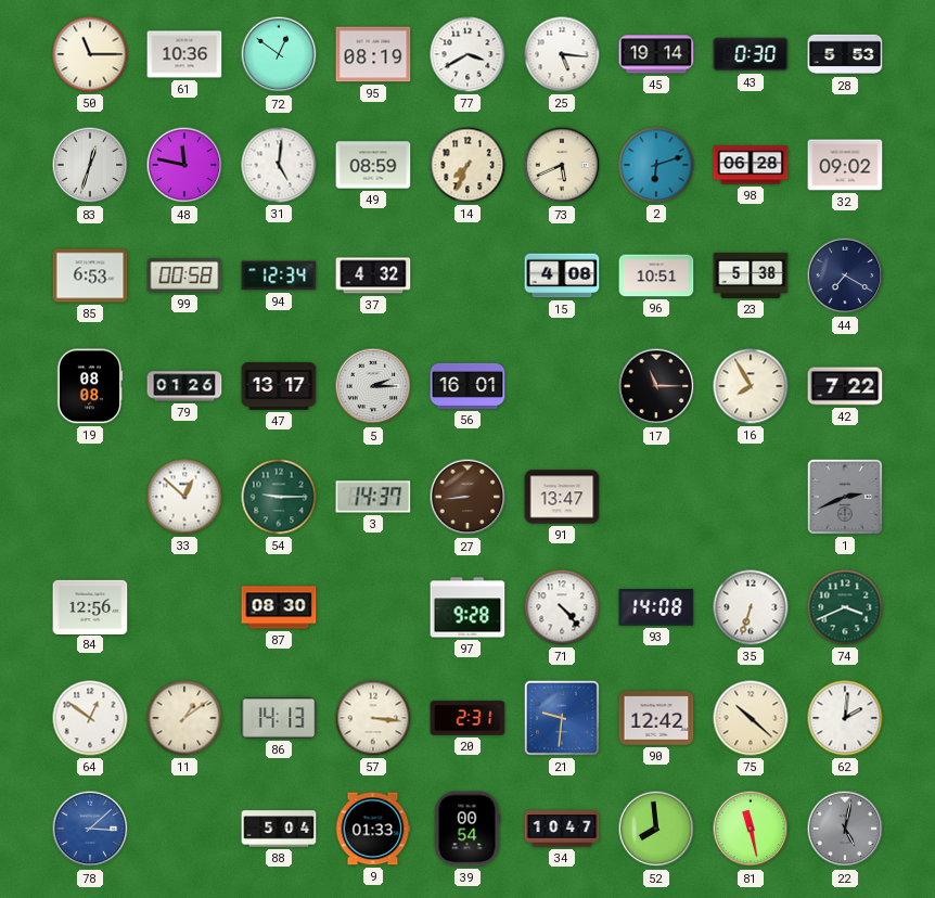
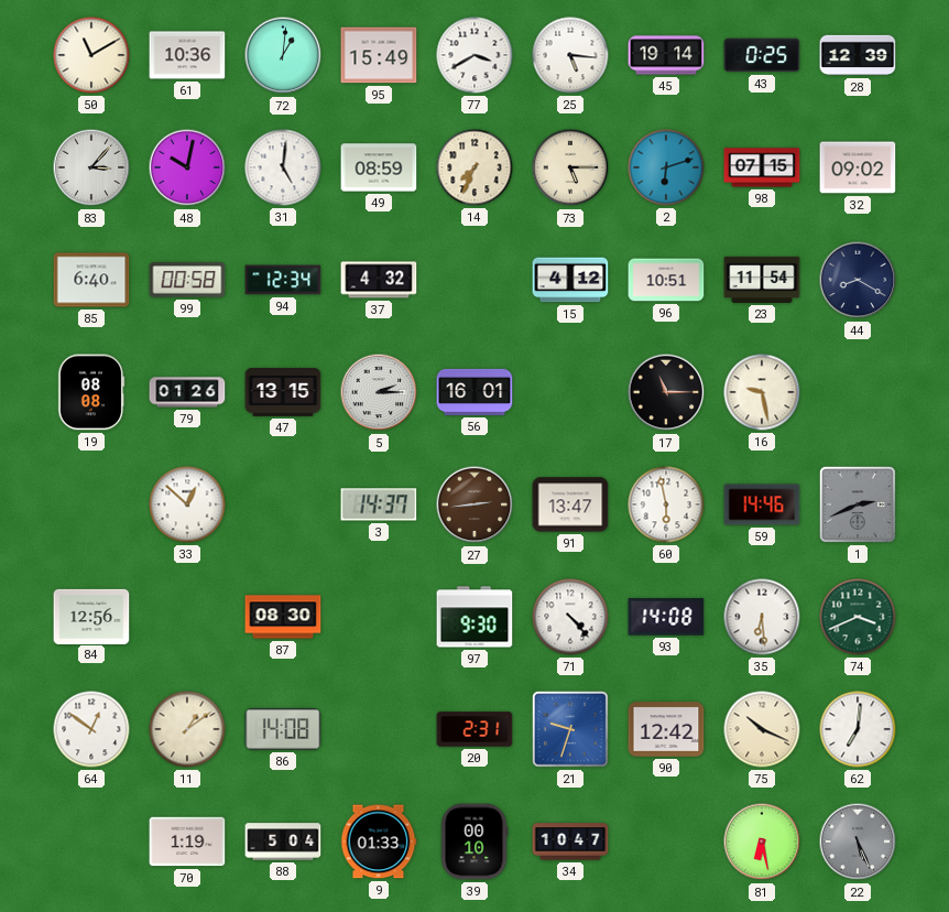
50: 11:15 -> 11:10
72: 12:51 -> 1:01
95: 08:19 -> 15:49
43: 0:30 -> 0:25
28: 5:53 -> 12:39
83: 12:33 -> 3:07
48: 11:47 -> 10:02
73: 5:41 -> 5:15
98: 06:28 -> 07:15
85: 6:53 -> 6:40
15: 4:08 -> 4:12
23: 5:38 -> 11:54
44: 7:20 -> 8:20
47: 13:17 -> 13:15
16: 7:55 -> 9:28
42: 7:22 -> none
54: 9:15 -> none
27: 8:44 -> 2:44
60: none -> 5:58
59: none -> 14:46
97: 9:28 -> 9:30
35: 6:33 -> 6:29
86: 14:13 -> 14:08
57: 3:16 -> none
21: 9:31 -> 9:33
75: 10:22 -> 10:19
62: 2:01 -> 7:01
78: 3:08 -> none
70: none -> 1:19
39: 00:54 -> 00:10
52: 7:59 -> none
81: 11:28 -> 6:28
22: 5:02 -> 5:26
